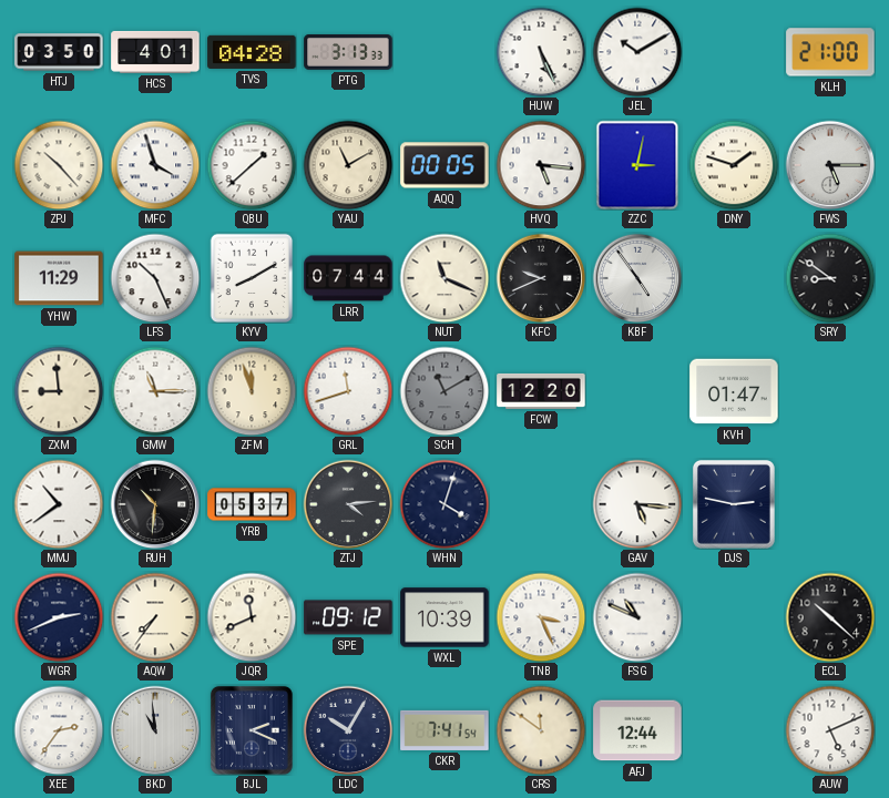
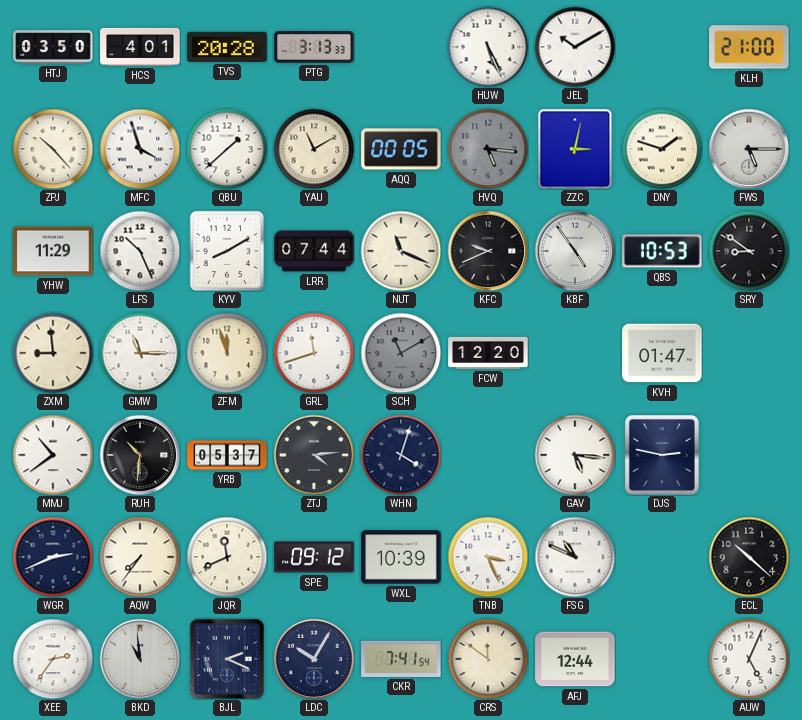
TVS: 04:28 -> 20:28
HVQ dial: white -> grey
QBS: none -> 10:53
AUW: 5:11 -> 5:04
